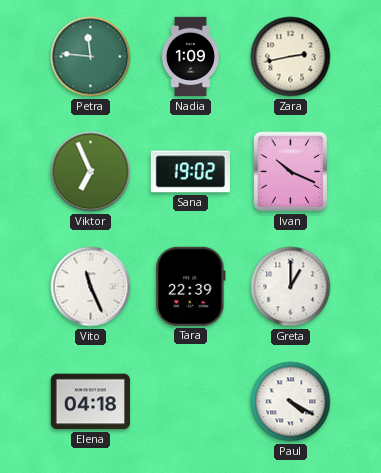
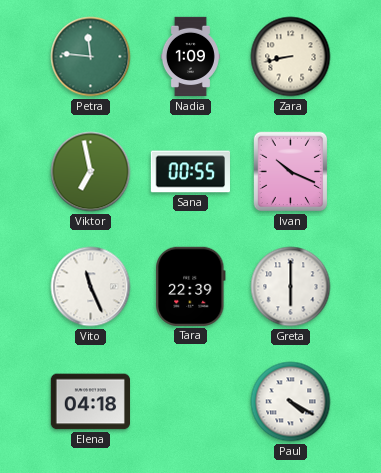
Zara: 2:43 -> 8:43
Viktor: 6:56 -> 6:58
Sana: 19:02 -> 00:55
Greta: 1:00 -> 6:00
